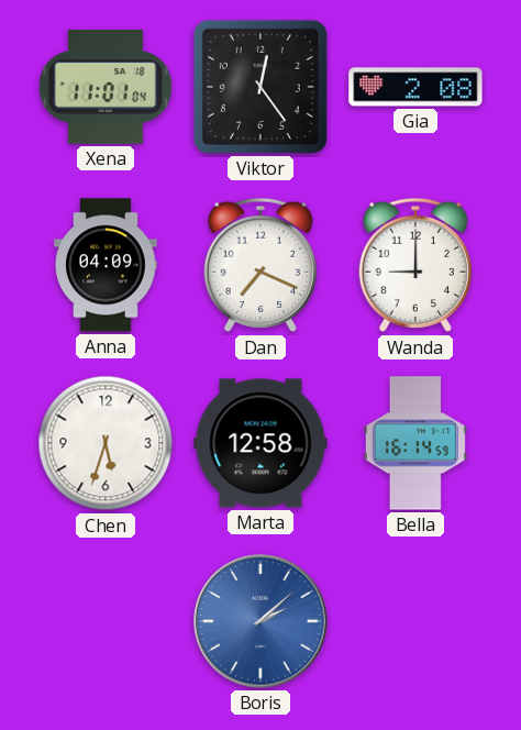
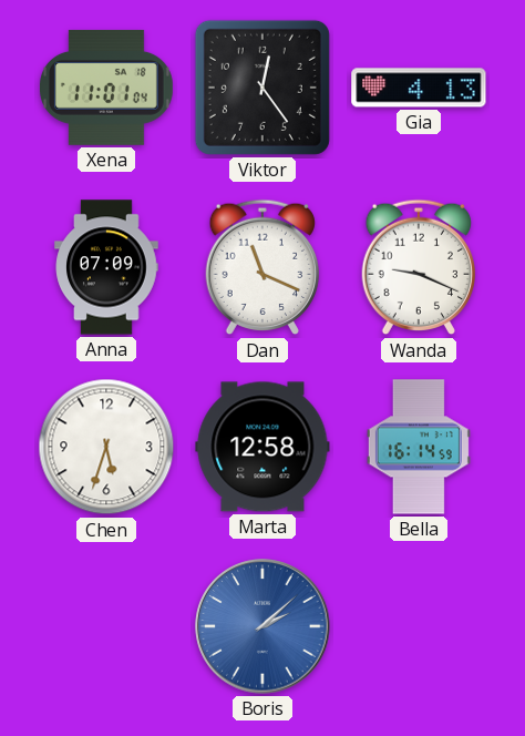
Gia: 2:08 -> 4:13
Anna: 04:09 -> 07:09
Dan: 7:19 -> 11:19
Wanda: 9:00 -> 9:19
